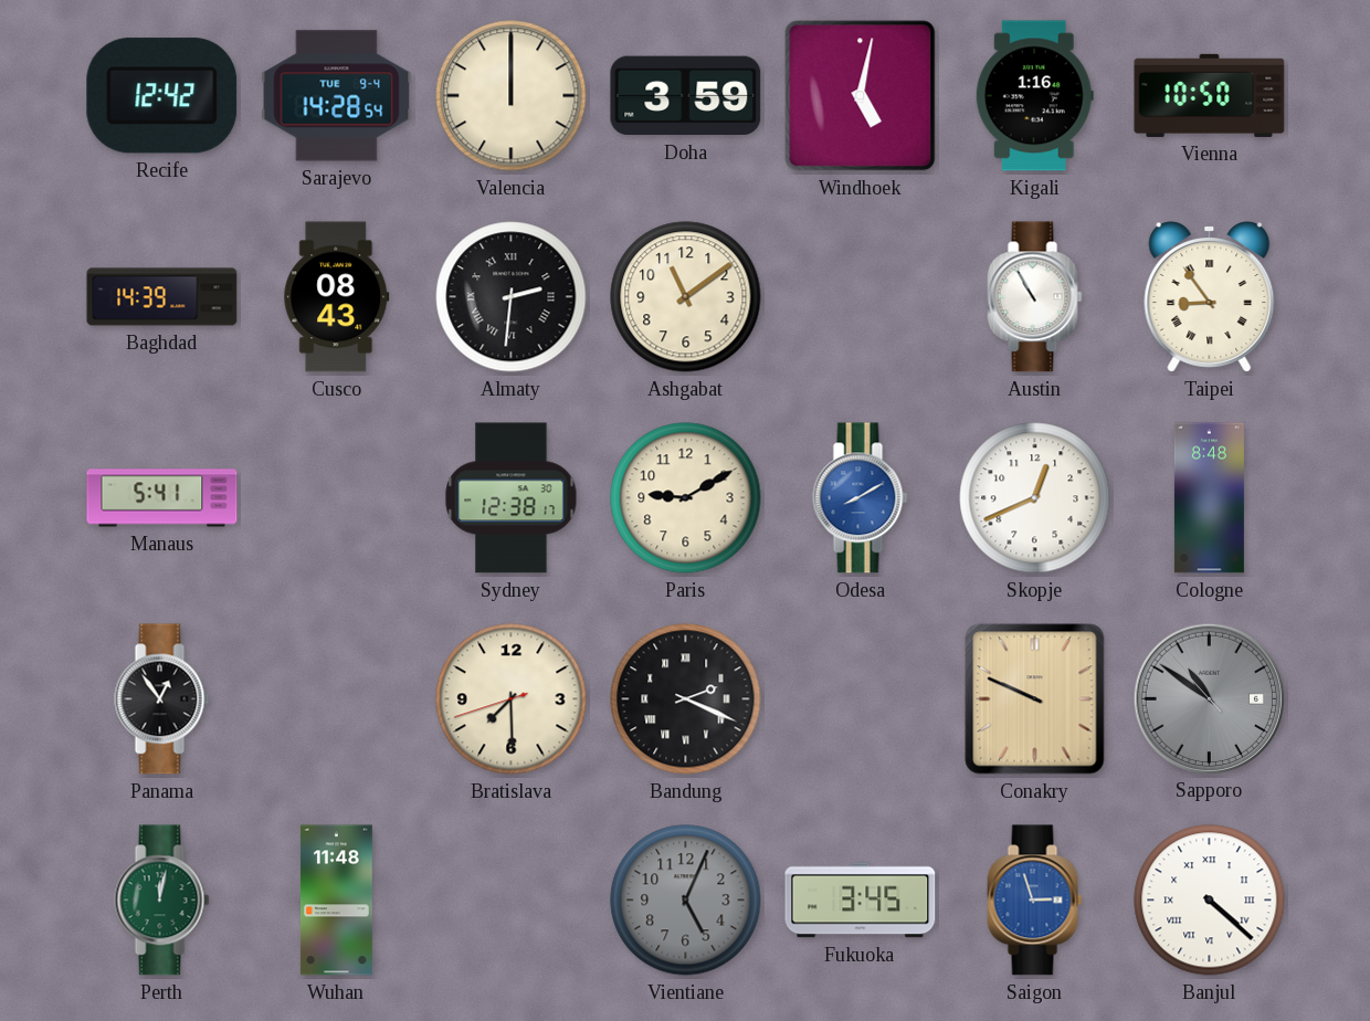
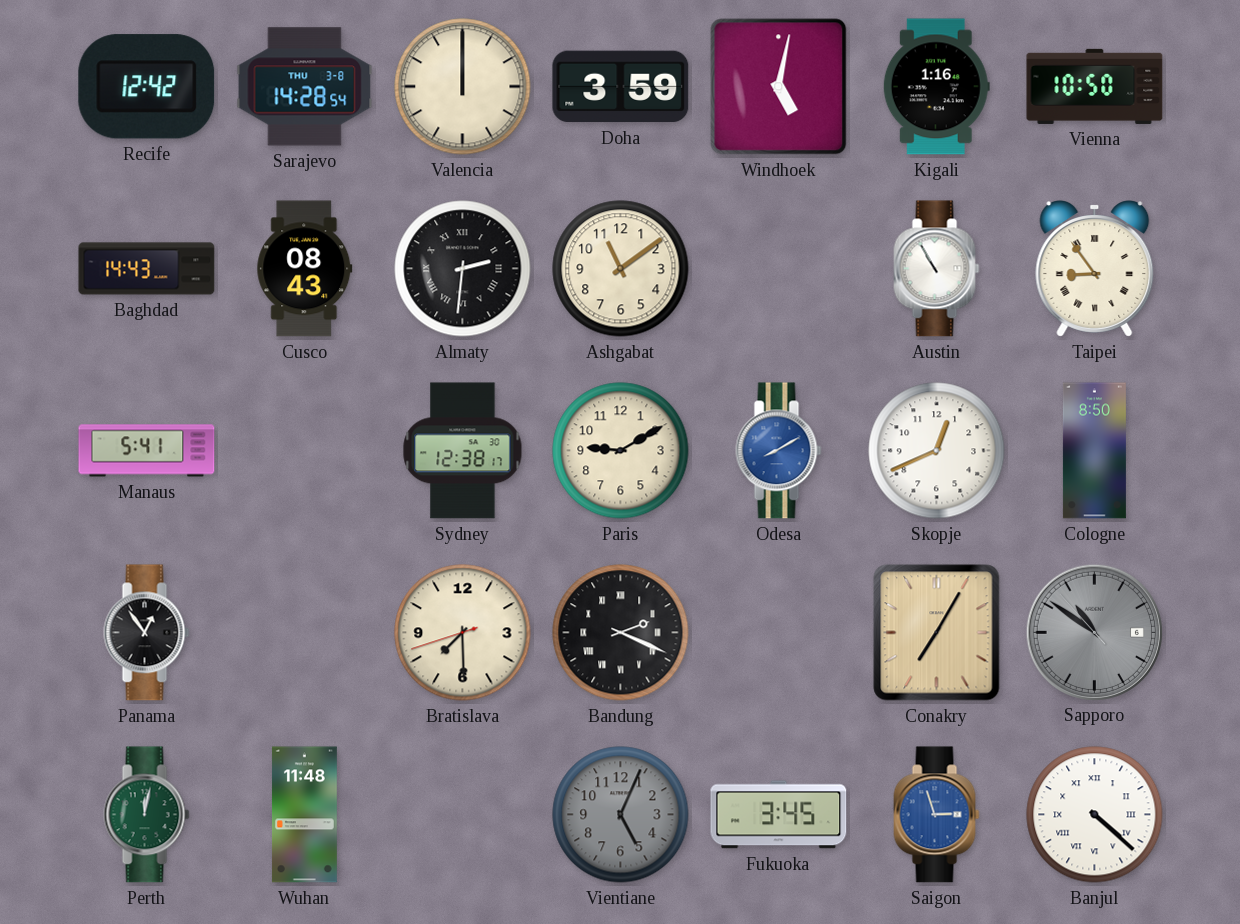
Sarajevo date: TUE 9-4 -> THU 3-8
Baghdad: 14:39 -> 14:43
Cologne: 8:48 -> 8:50
Conakry: 9:49 -> 7:05
